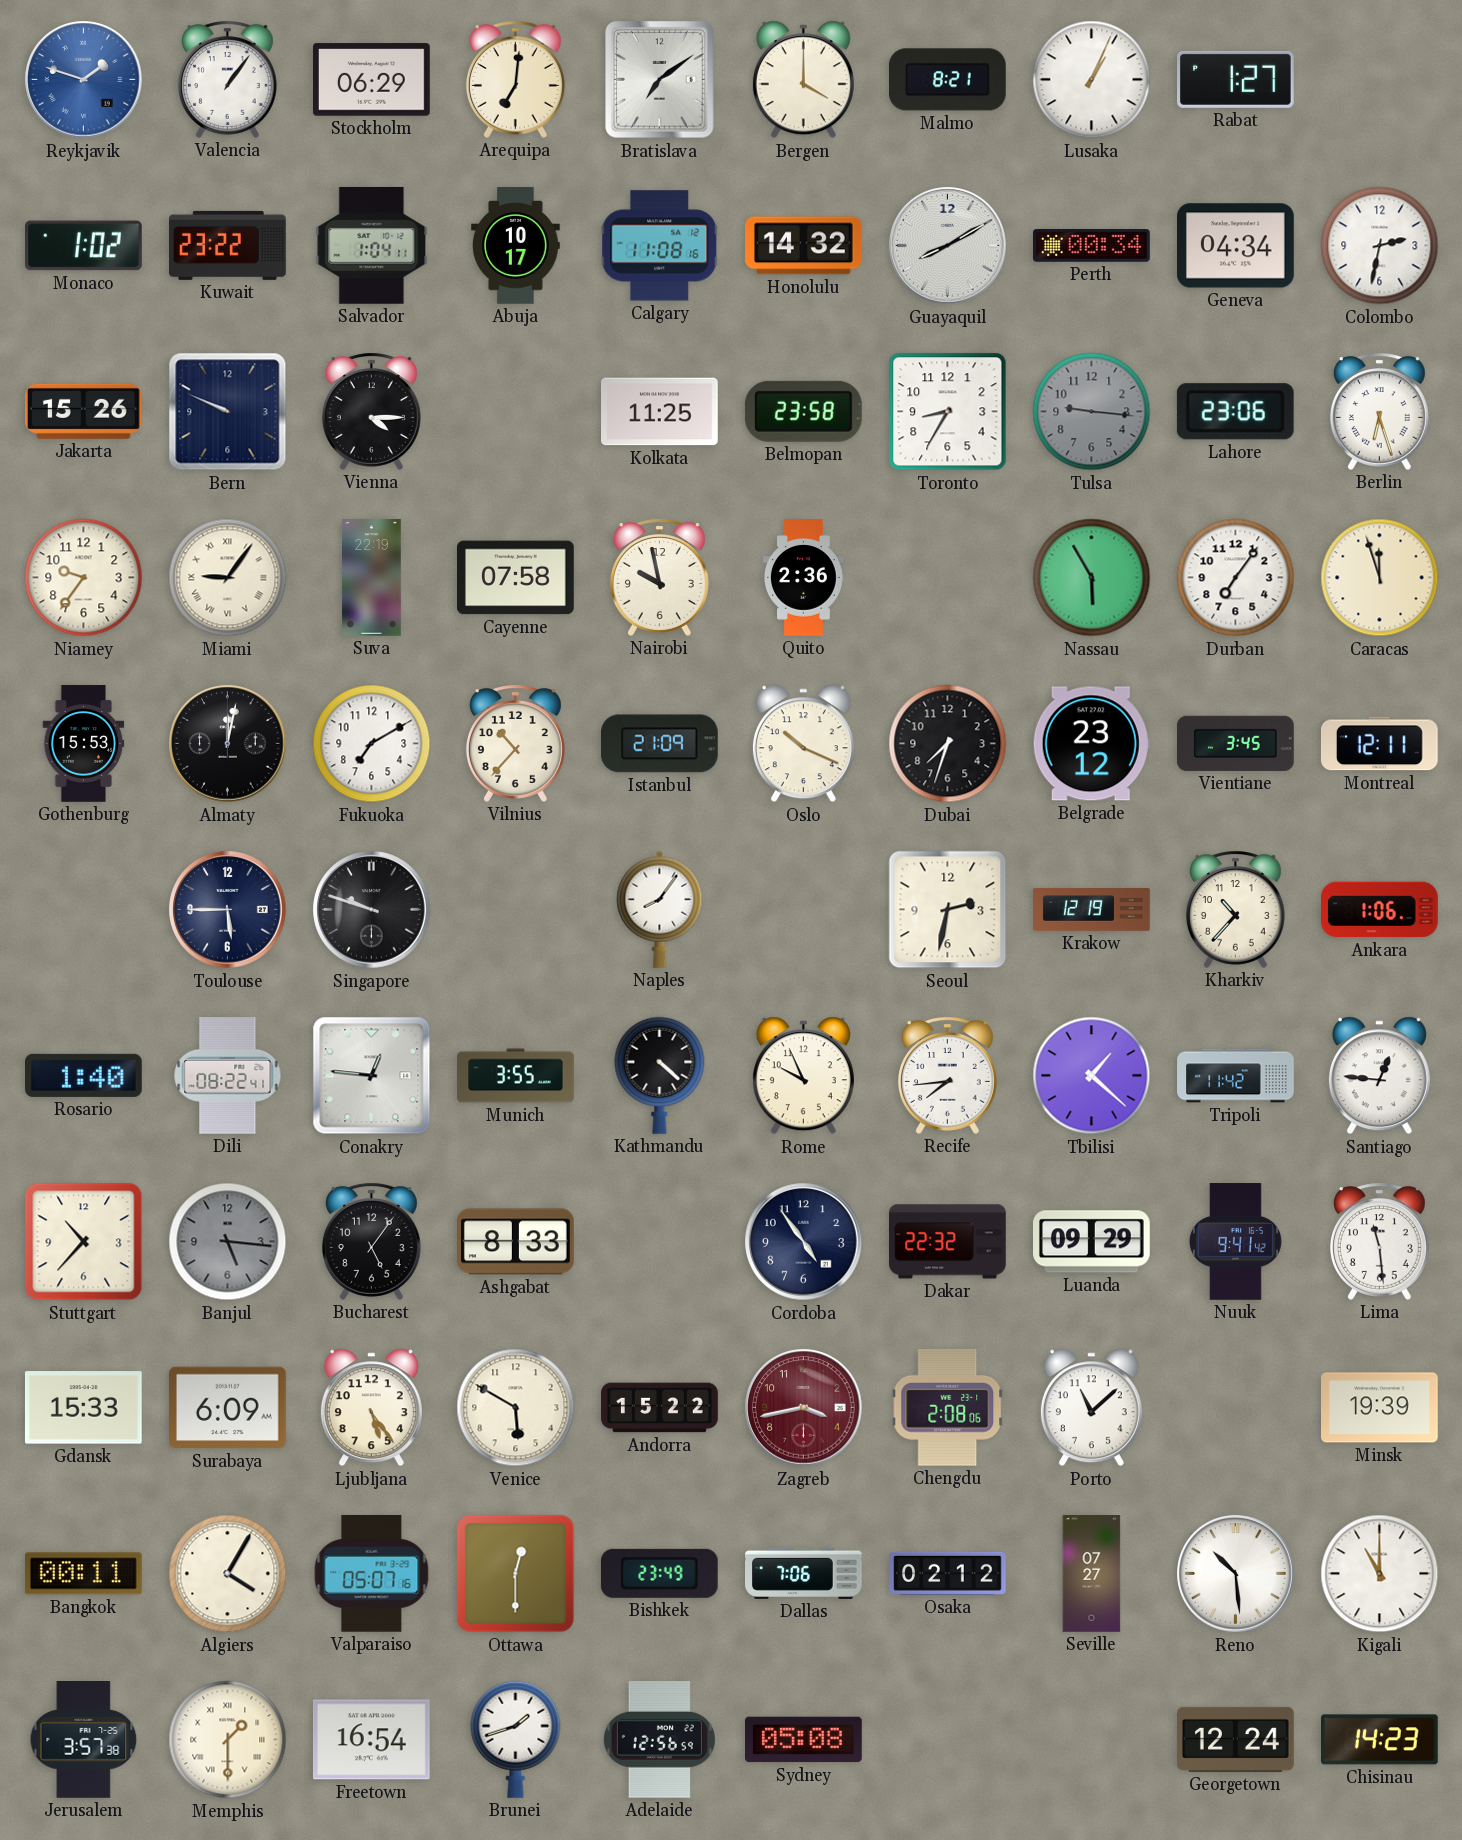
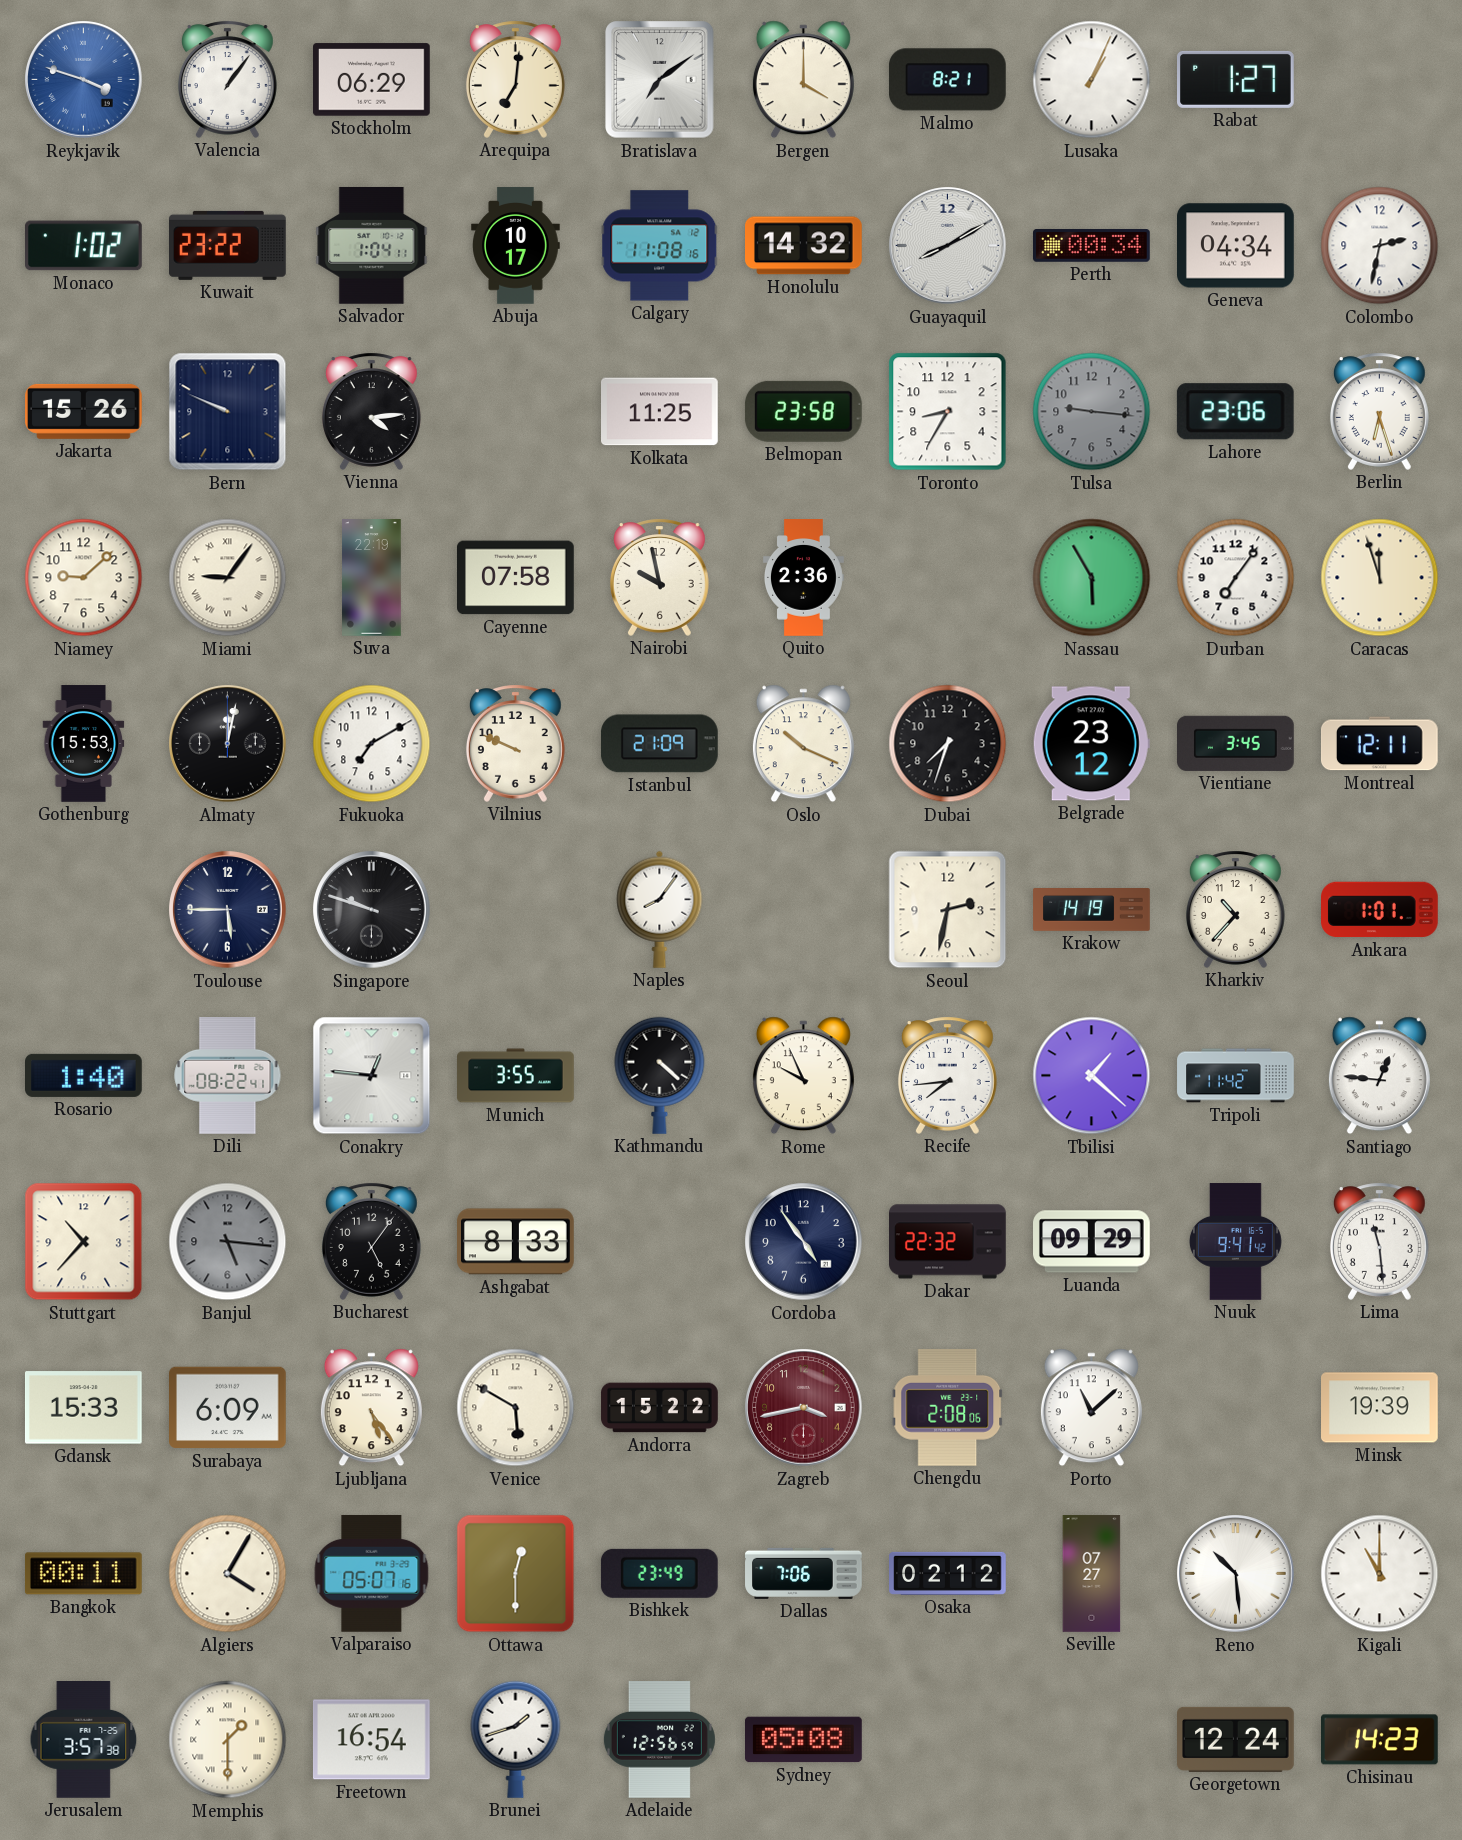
Reykjavik: 1:48 -> 3:48
Vienna: 4:15 -> 4:14
Niamey: 9:36 -> 9:08
Vilnius: 10:37 -> 9:49
Krakow: 12:19 -> 14:19
Ankara: 1:06 -> 1:01
